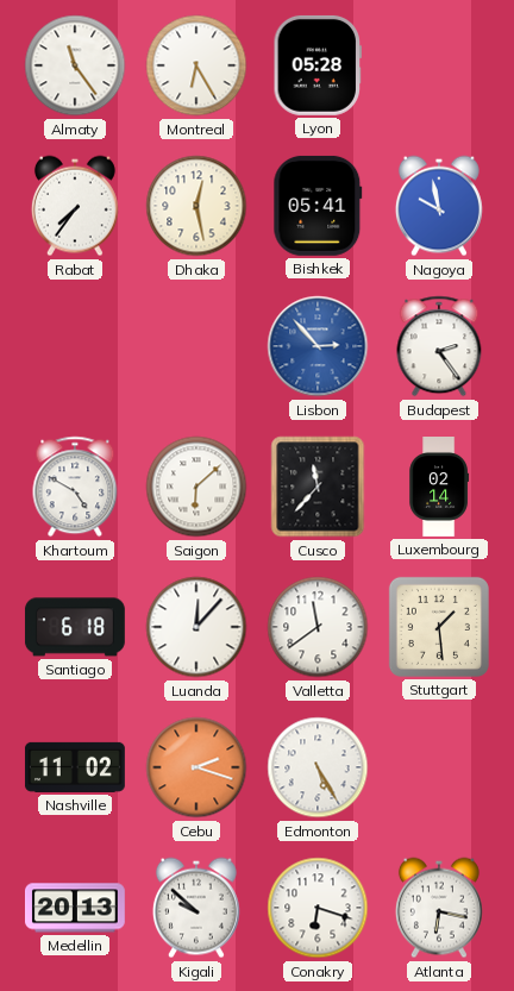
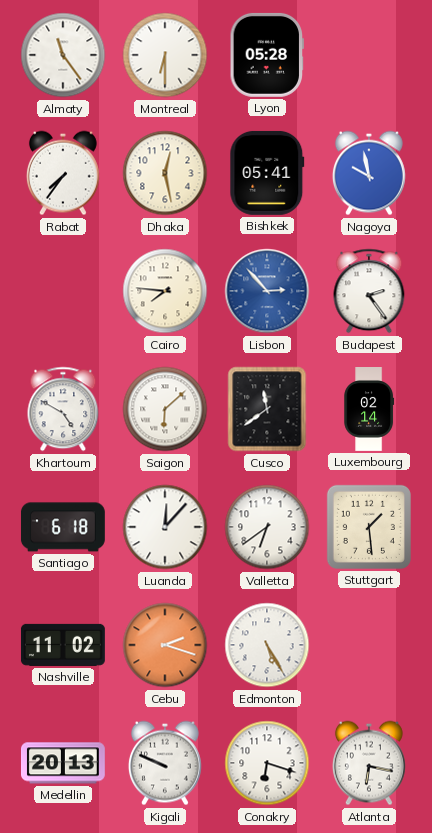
Montreal: 6:25 -> 6:30
Cairo: none -> 7:46
Cusco: 11:37 -> 11:39
Valletta: 11:39 -> 6:39
Kigali: 9:52 -> 9:49
